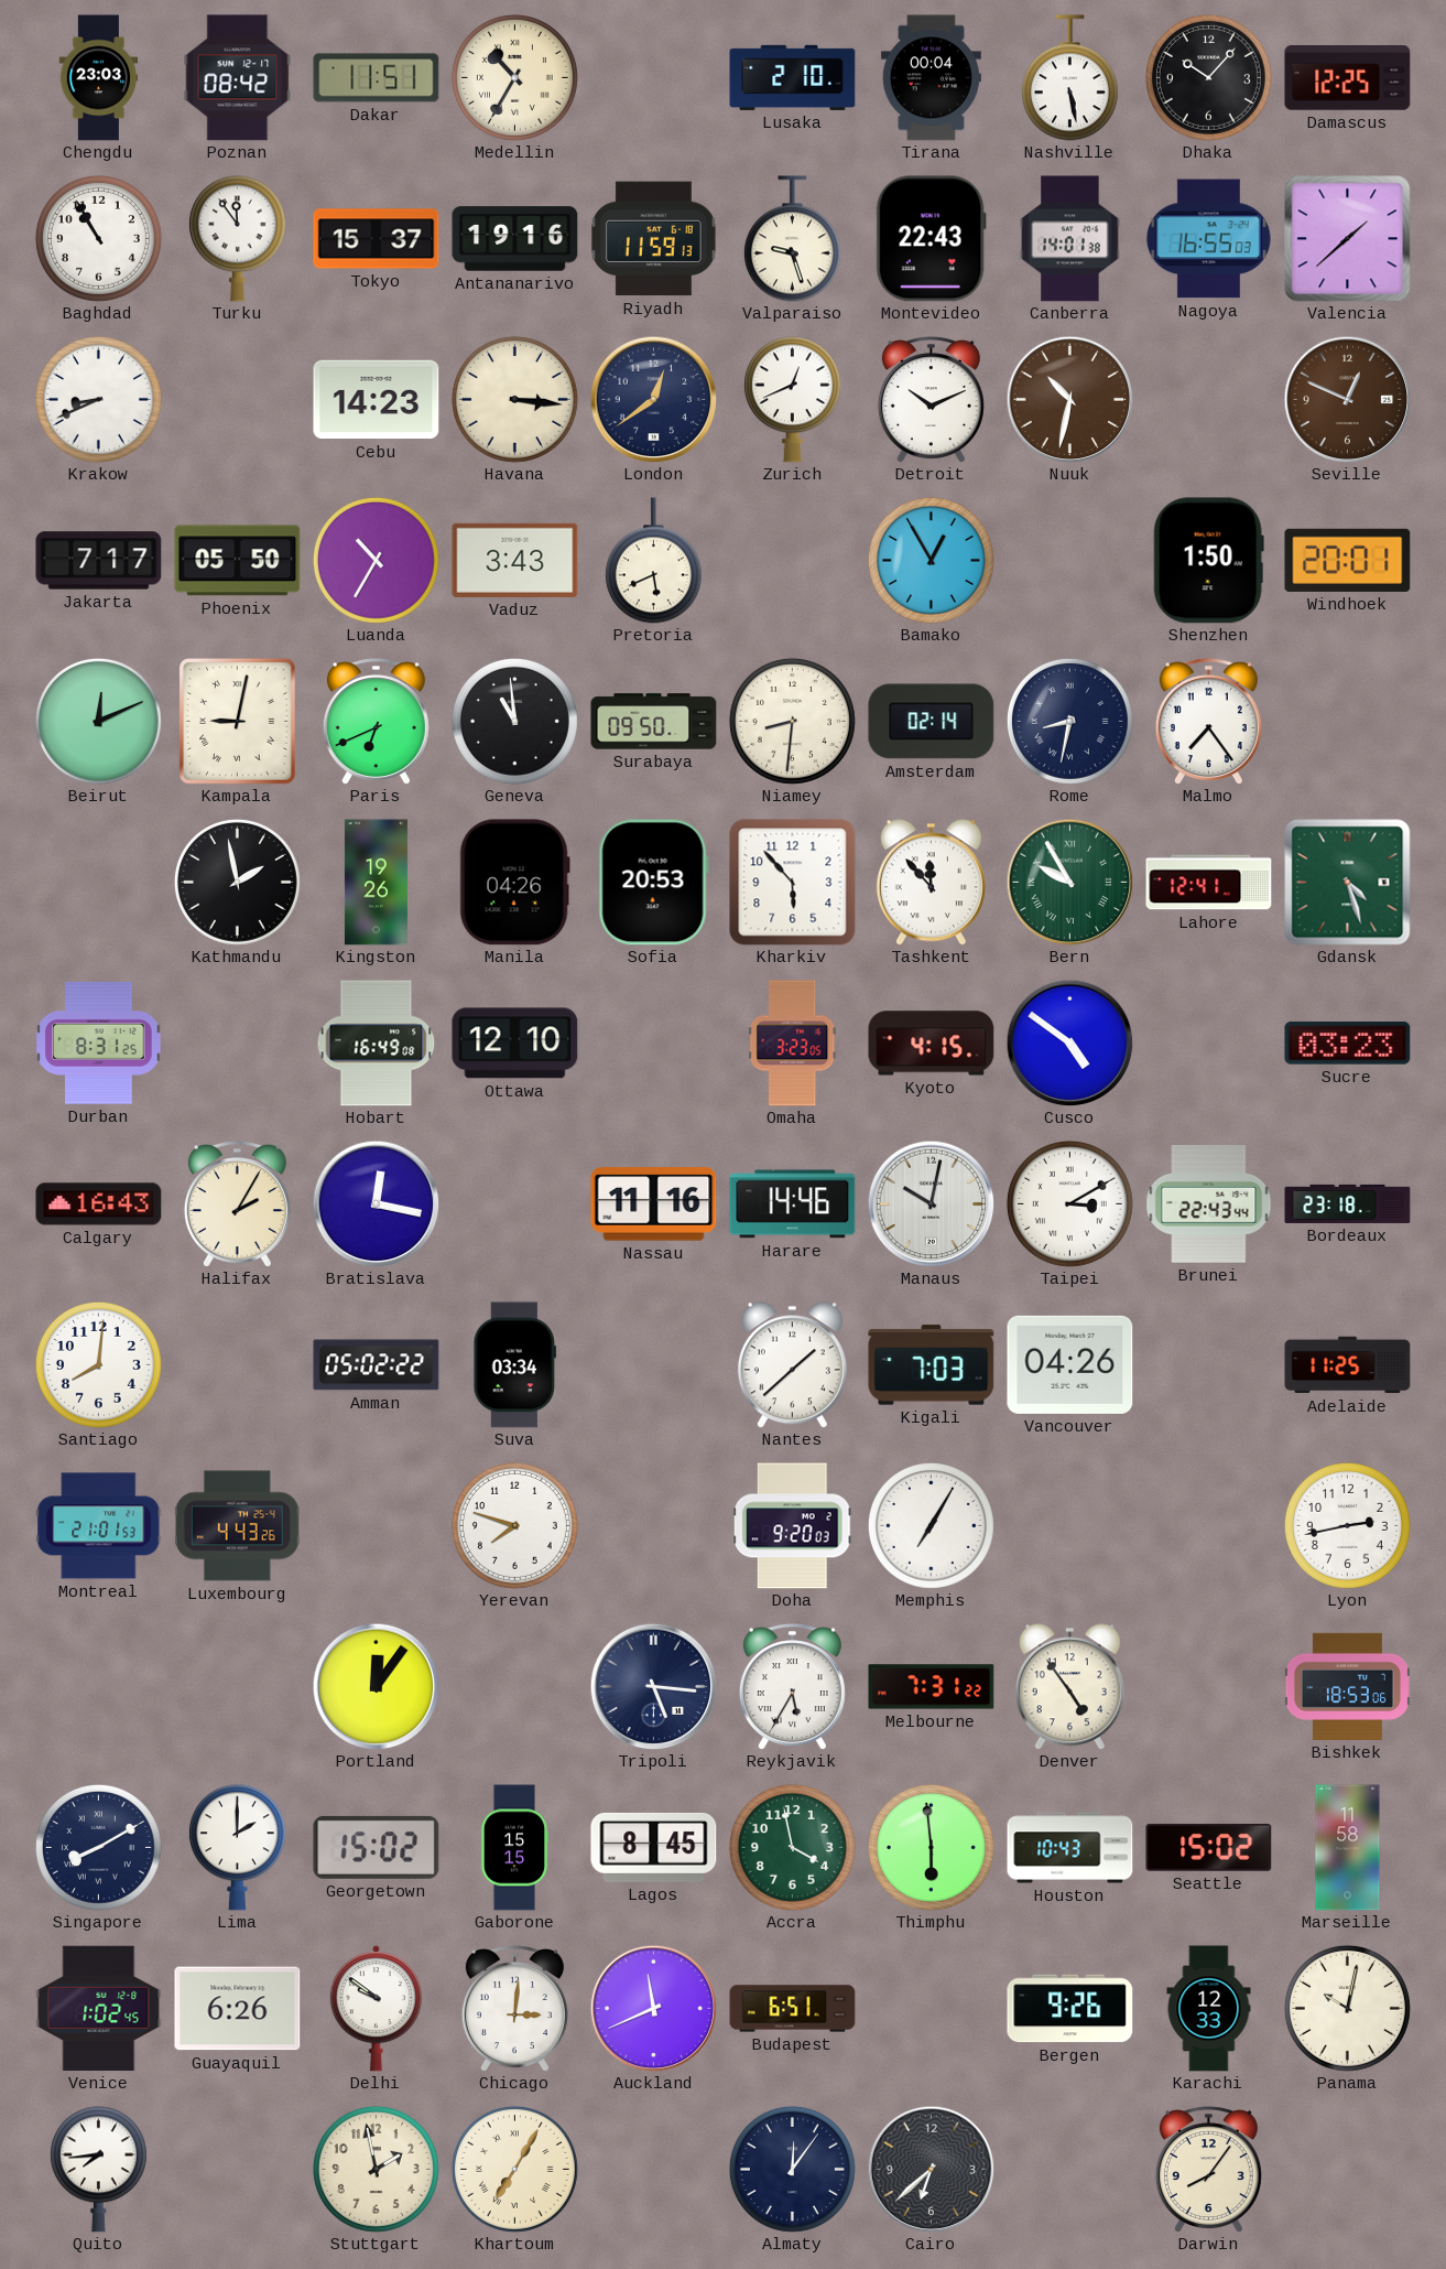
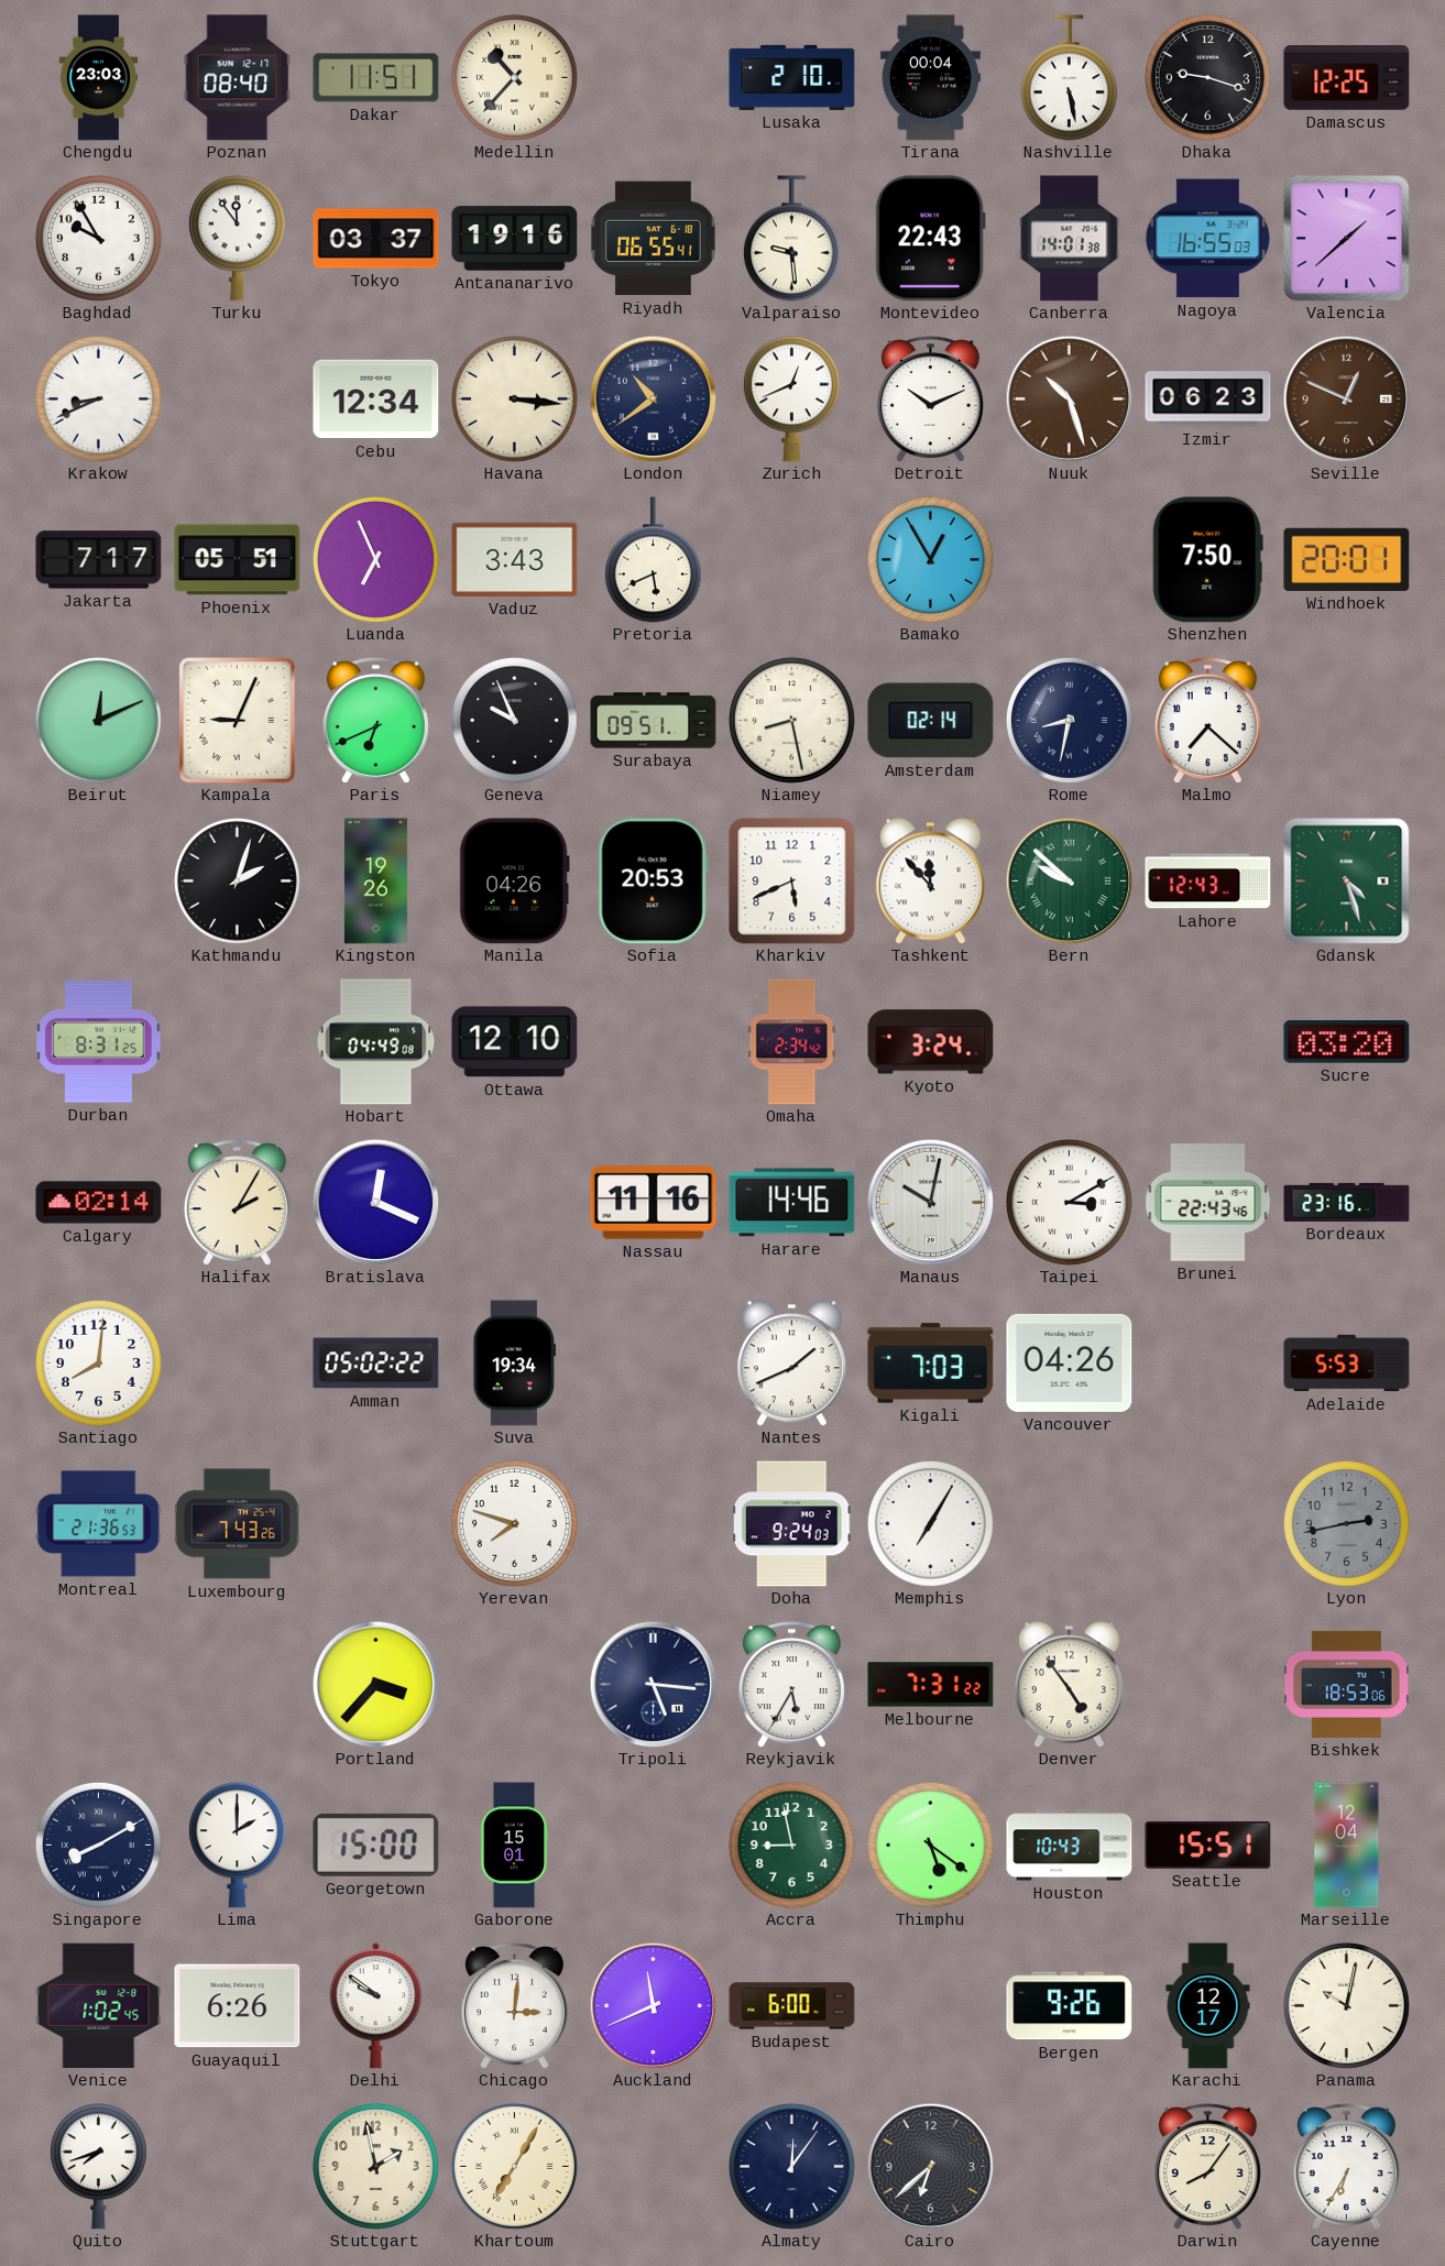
Poznan: 08:42 -> 08:40
Medellin: 10:35 -> 10:37
Dhaka: 10:07 -> 9:18
Baghdad: 10:55 -> 9:55
Tokyo: 15:37 -> 03:37
Riyadh: 11:59 -> 06:55
Valparaiso: 9:27 -> 9:29
Cebu: 14:23 -> 12:34
London: 12:39 -> 10:39
Nuuk: 10:32 -> 10:27
Izmir: none -> 06:23
Phoenix: 05:50 -> 05:51
Luanda: 10:35 -> 6:56
Shenzhen: 1:50 -> 7:50
Kampala: 9:02 -> 9:04
Geneva: 10:59 -> 9:56
Surabaya: 09:50 -> 09:51
Niamey: 8:31 -> 8:28
Malmo: 7:24 -> 7:22
Kathmandu: 1:58 -> 2:03
Kharkiv: 5:53 -> 5:41
Bern: 9:55 -> 9:52
Lahore: 12:41 -> 12:43
Hobart: 16:49 -> 04:49
Omaha: 3:23 -> 2:34
Kyoto: 4:15 -> 3:24
Cusco: 4:51 -> none
Sucre: 03:23 -> 03:20
Calgary: 16:43 -> 02:14
Bratislava: 12:17 -> 12:19
Brunei: 22:43:44 -> 22:43:46
Bordeaux: 23:18 -> 23:16
Suva: 03:34 -> 19:34
Nantes: 1:38 -> 1:41
Adelaide: 11:25 -> 5:53
Montreal: 21:01 -> 21:36
Luxembourg: 4:43 -> 7:43
Doha: 9:20 -> 9:24
Lyon dial: white -> grey
Portland: 12:06 -> 3:37
Georgetown: 15:02 -> 15:00
Gaborone: 15:15 -> 15:01
Lagos: 8:45 -> none
Accra: 3:58 -> 8:58
Thimphu: 5:59 -> 5:21
Seattle: 15:02 -> 15:51
Marseille: 11:58 -> 12:04
Budapest: 6:51 -> 6:00
Karachi: 12:33 -> 12:17
Quito: 7:44 -> 7:42
Cayenne: none -> 6:35
